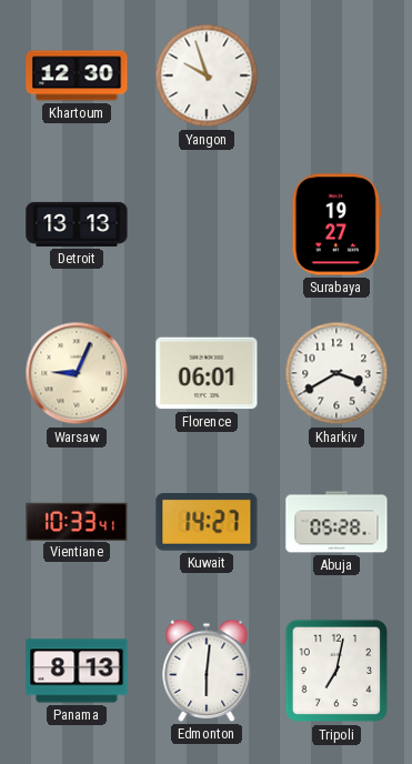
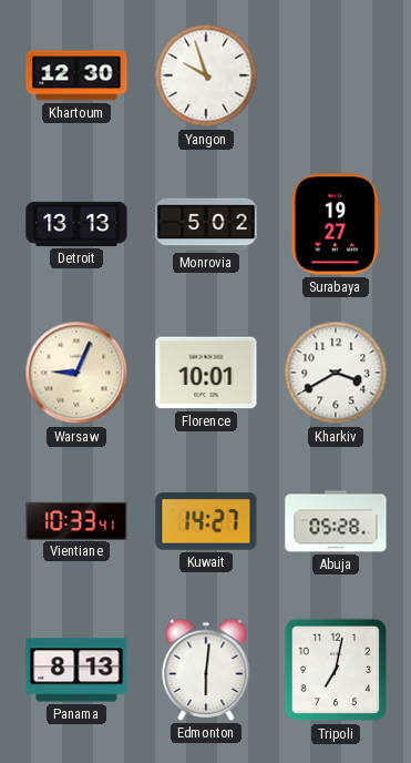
Monrovia: none -> 5:02
Florence: 06:01 -> 10:01
